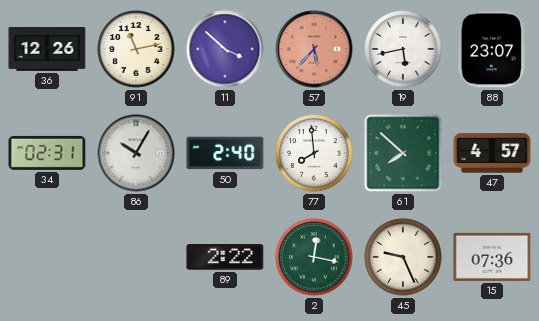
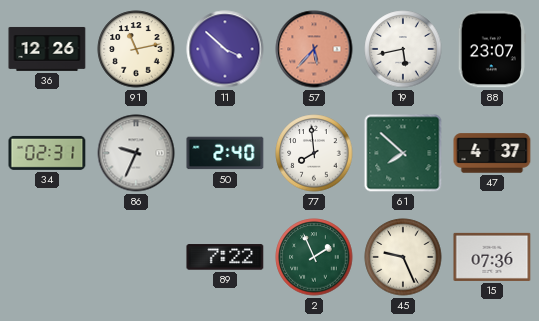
86: 10:05 -> 9:34
47: 4:57 -> 4:37
89: 2:22 -> 7:22
2: 12:17 -> 1:56
